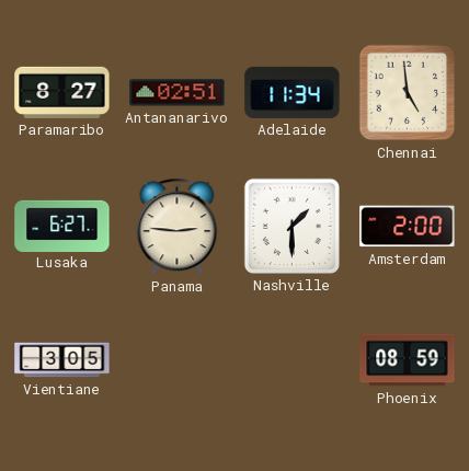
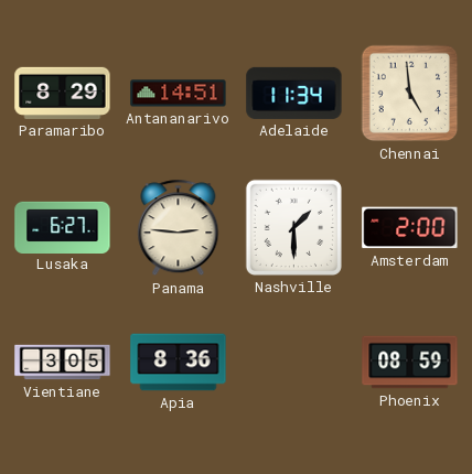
Paramaribo: 8:27 -> 8:29
Antananarivo: 02:51 -> 14:51
Apia: none -> 8:36
